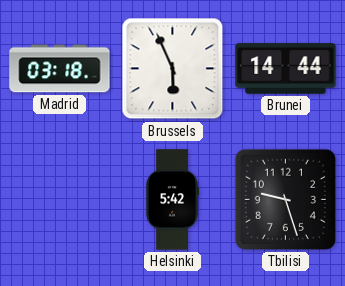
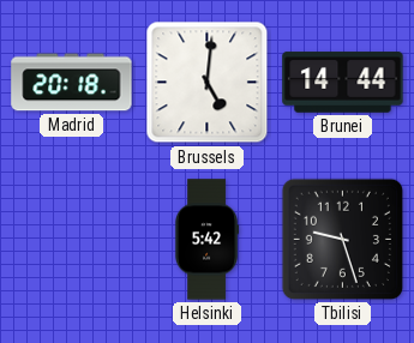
Madrid: 03:18 -> 20:18
Brussels: 5:56 -> 5:01
